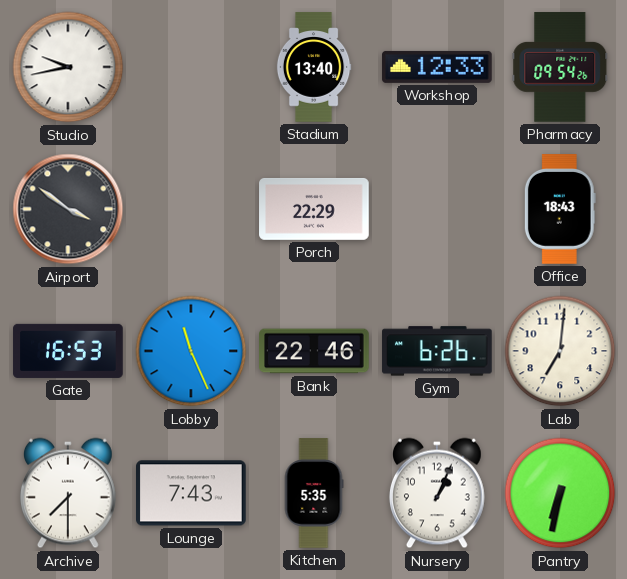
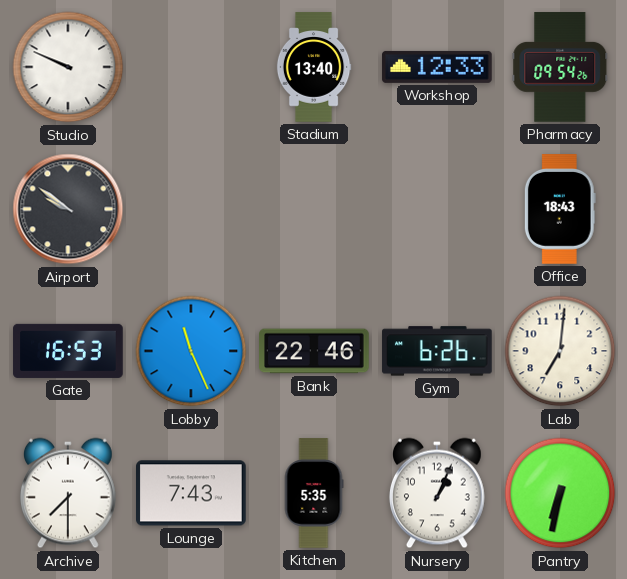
Studio: 9:43 -> 9:49
Airport: 3:51 -> 9:51
Porch: 22:29 -> none
